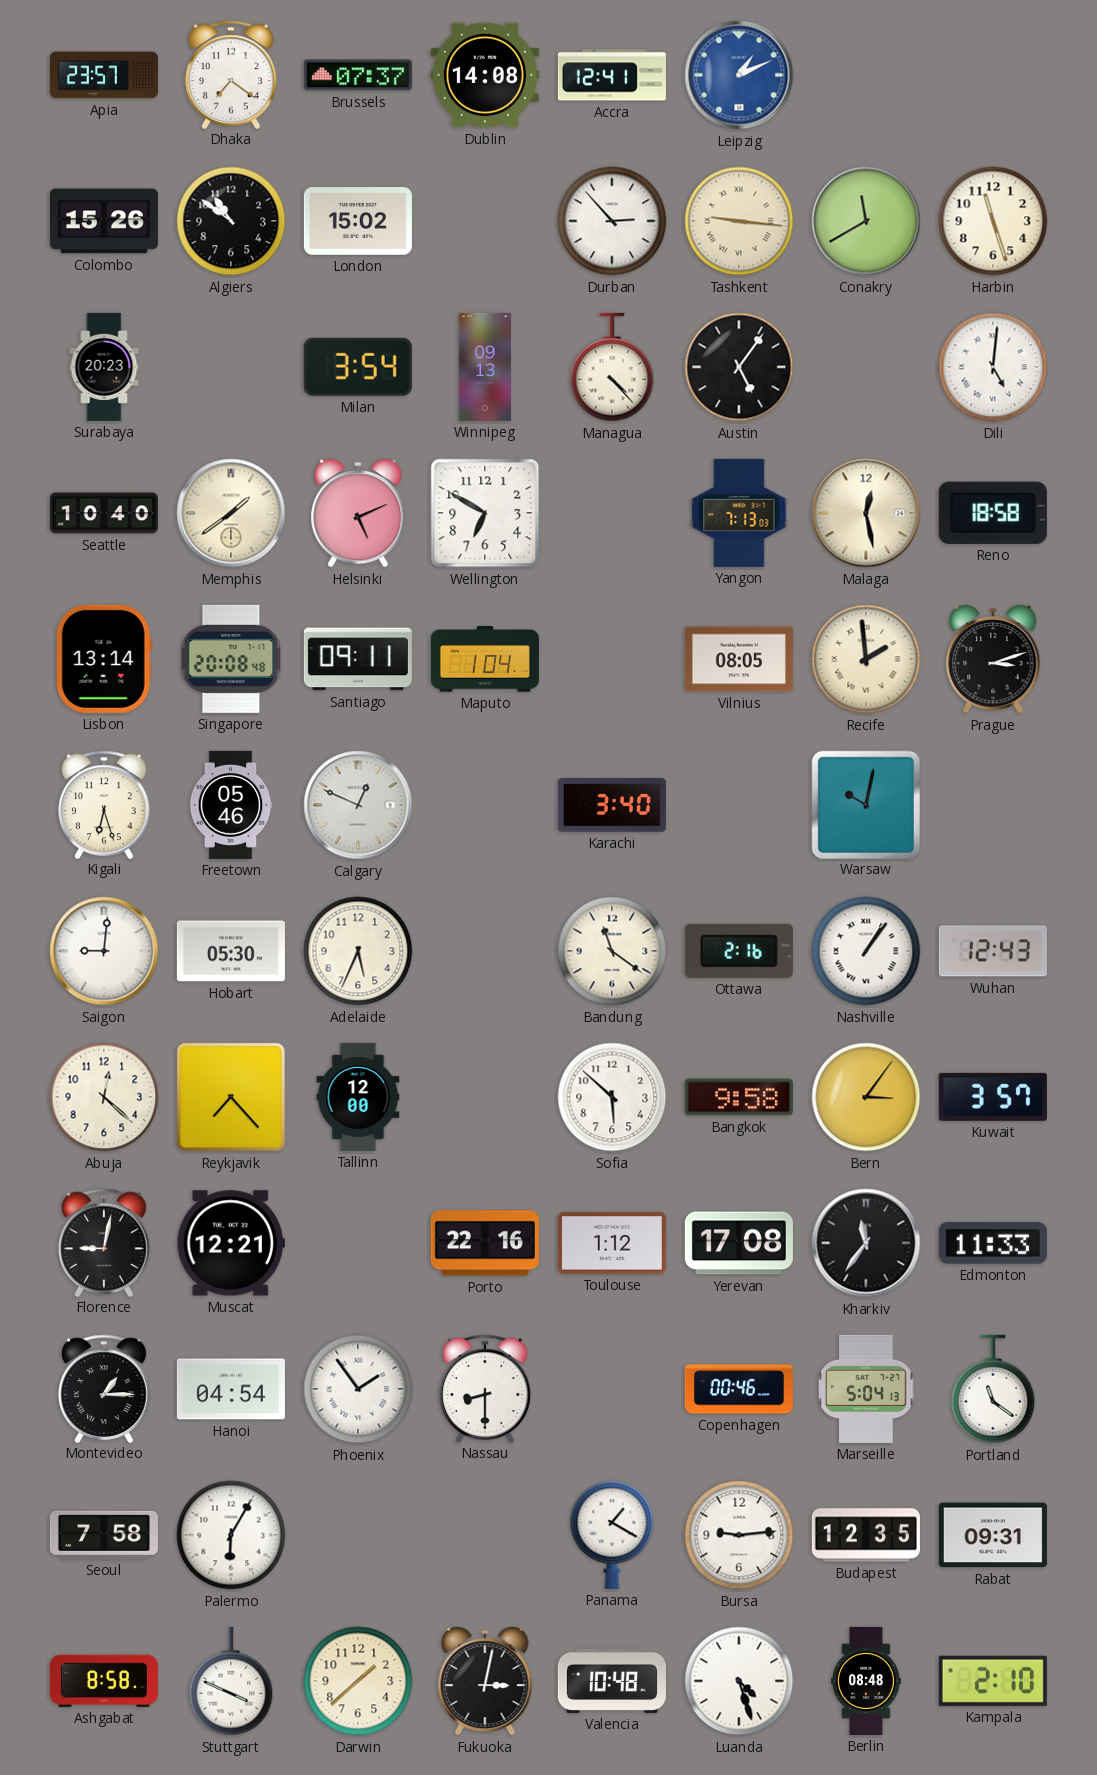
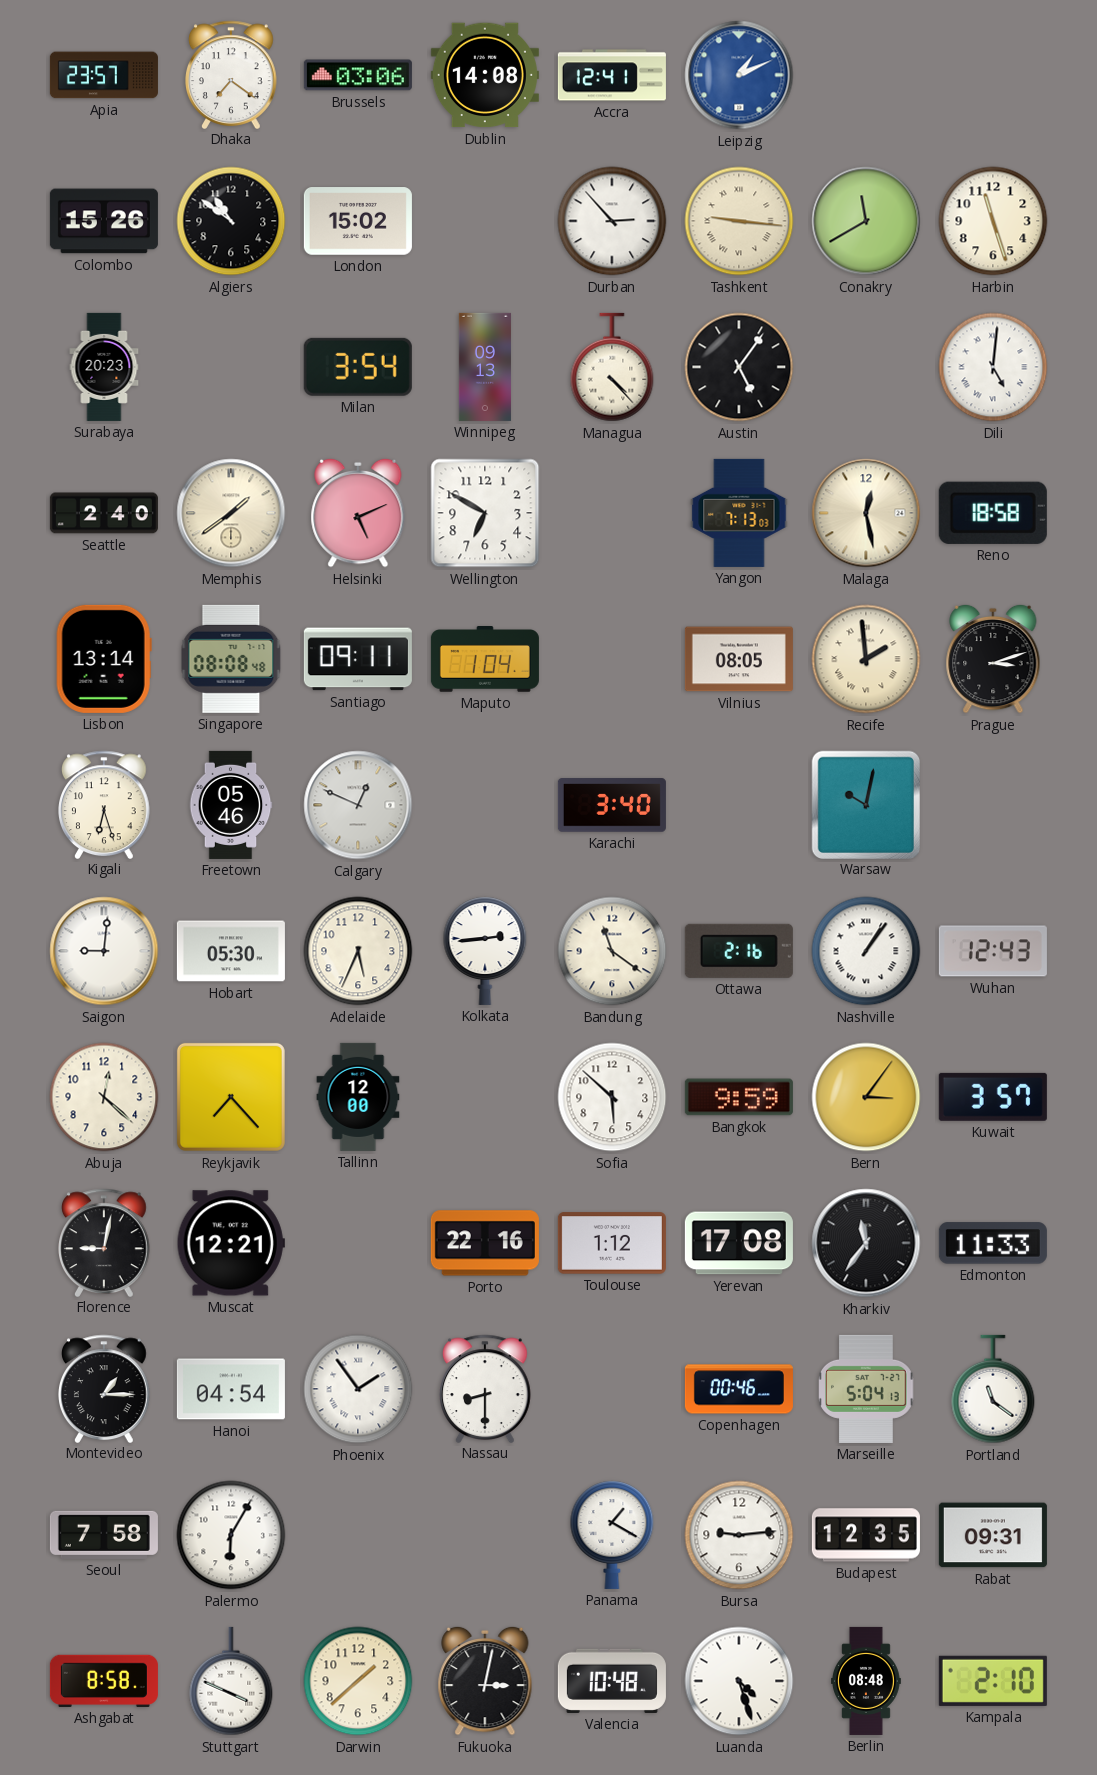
Brussels: 07:37 -> 03:06
Seattle: 10:40 -> 2:40
Singapore: 20:08 -> 08:08
Kolkata: none -> 2:44
Bangkok: 9:58 -> 9:59
